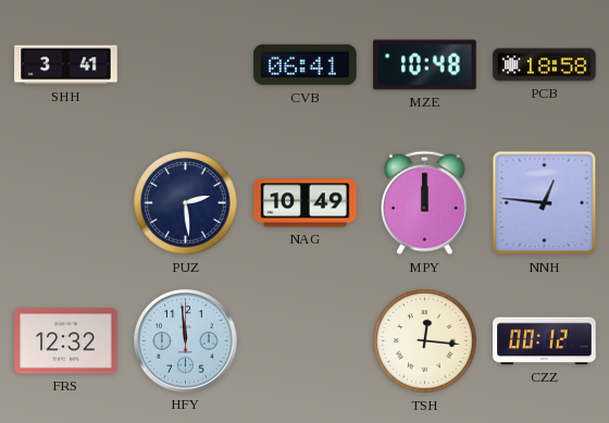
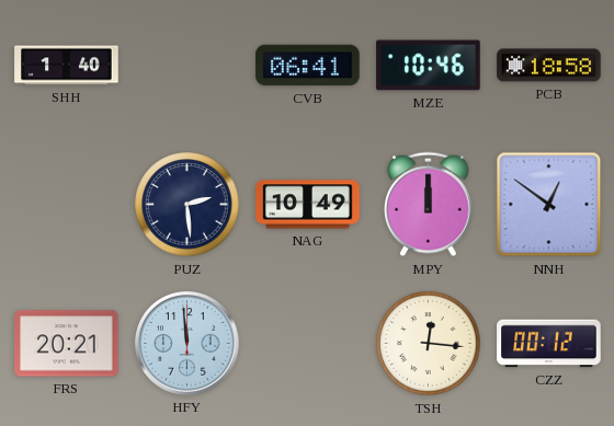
SHH: 3:41 -> 1:40
MZE: 10:48 -> 10:46
NNH: 12:46 -> 12:51
FRS: 12:32 -> 20:21
